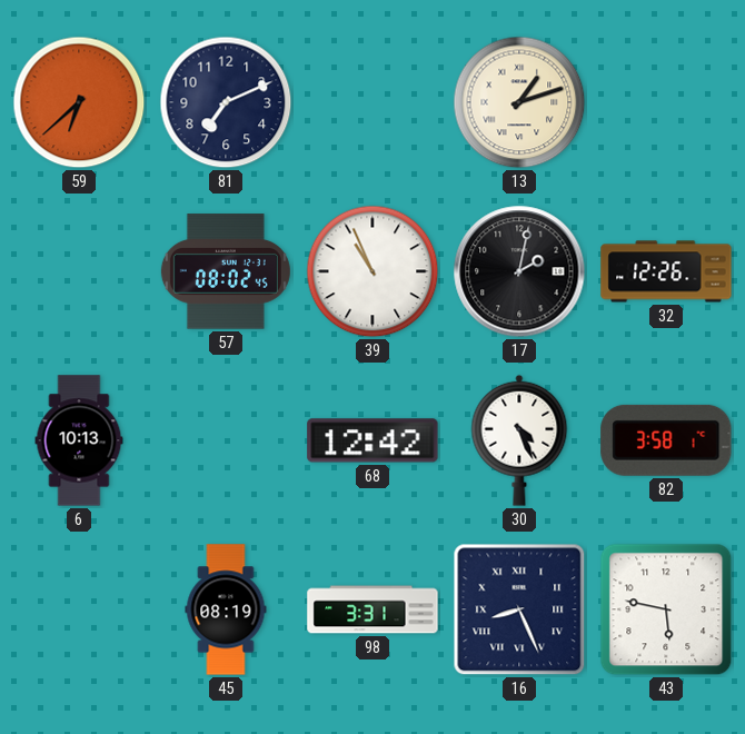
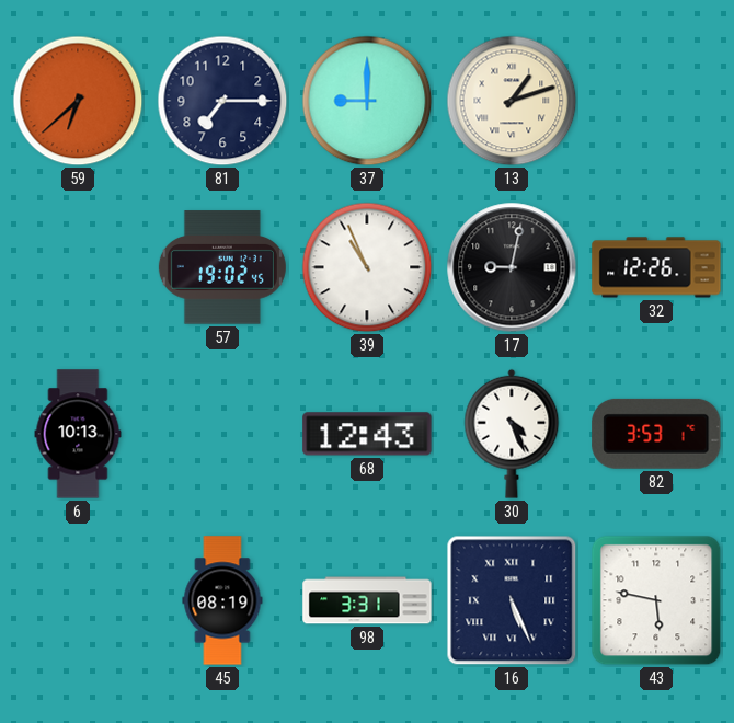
81: 7:11 -> 7:15
37: none -> 9:00
57: 08:02 -> 19:02
17: 2:02 -> 9:02
68: 12:42 -> 12:43
82: 3:58 -> 3:53
16: 8:26 -> 5:26
